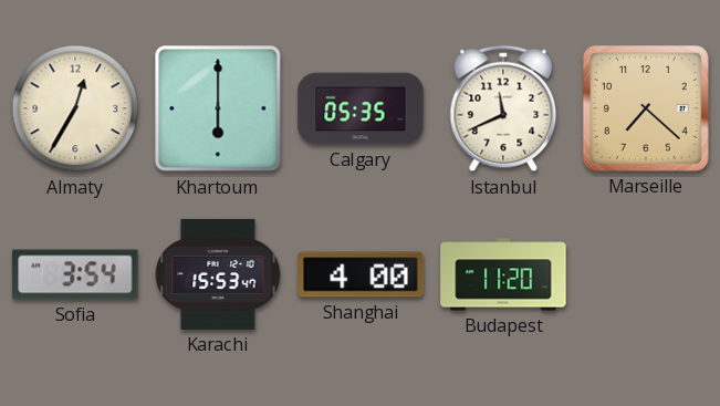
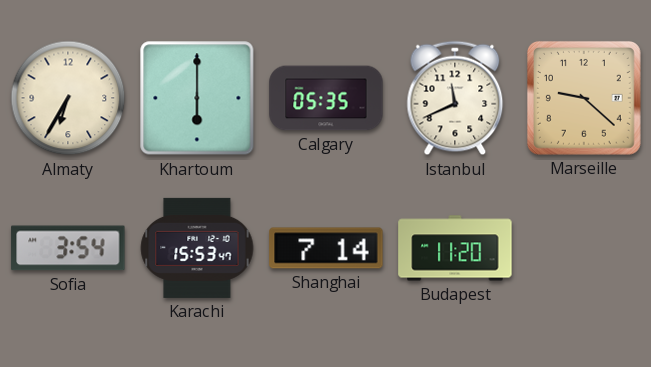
Almaty: 12:35 -> 6:35
Marseille: 7:22 -> 9:22
Shanghai: 4:00 -> 7:14
